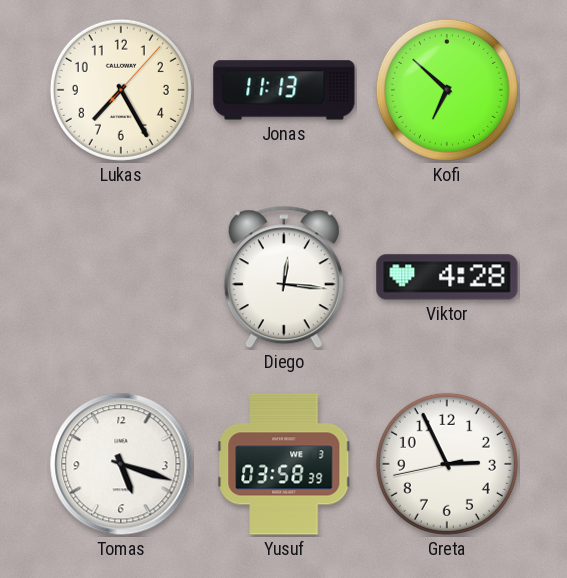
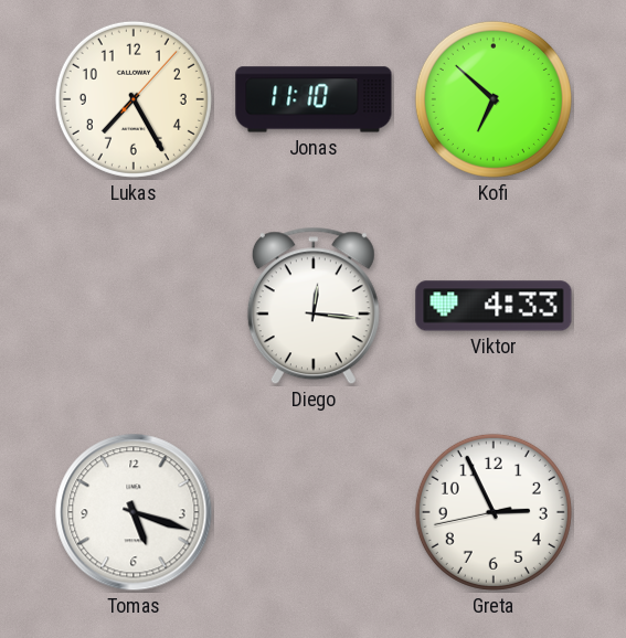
Jonas: 11:13 -> 11:10
Viktor: 4:28 -> 4:33
Yusuf: 03:58 -> none
